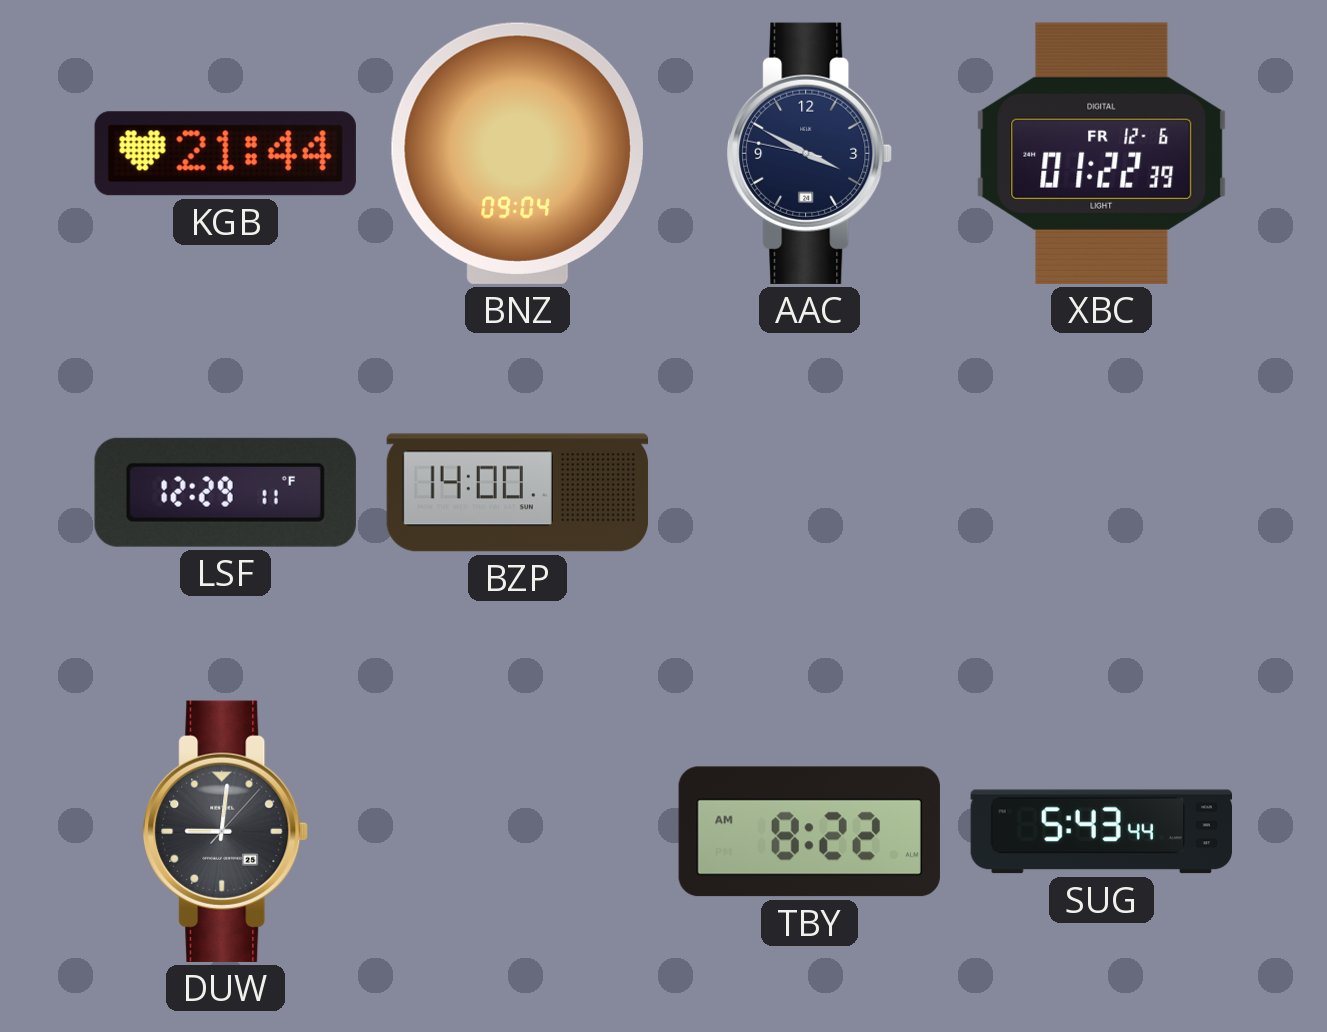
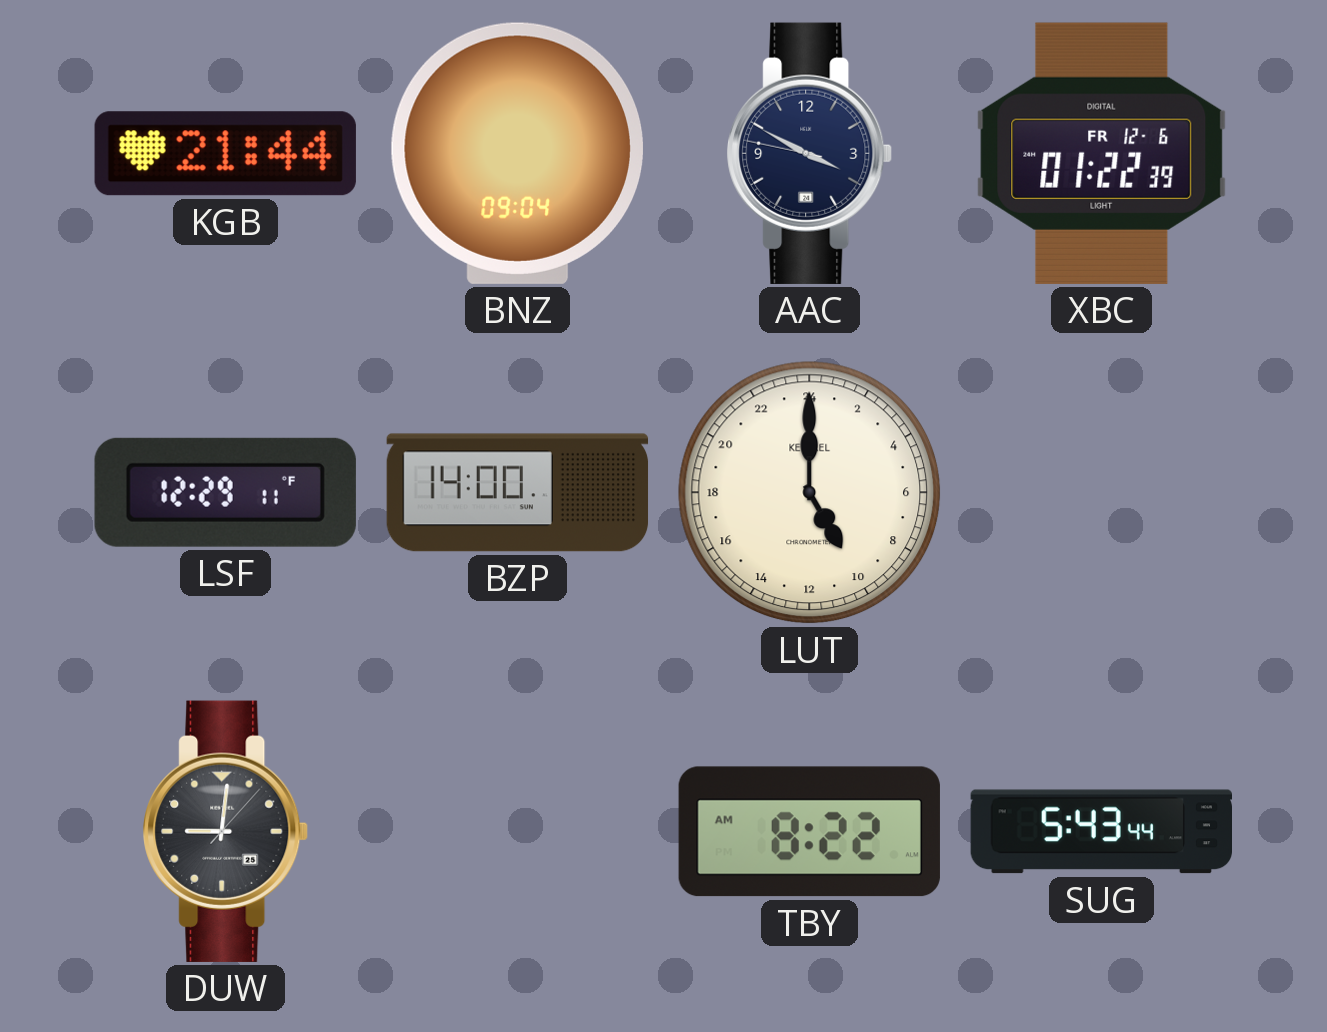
LUT: none -> 10:00
